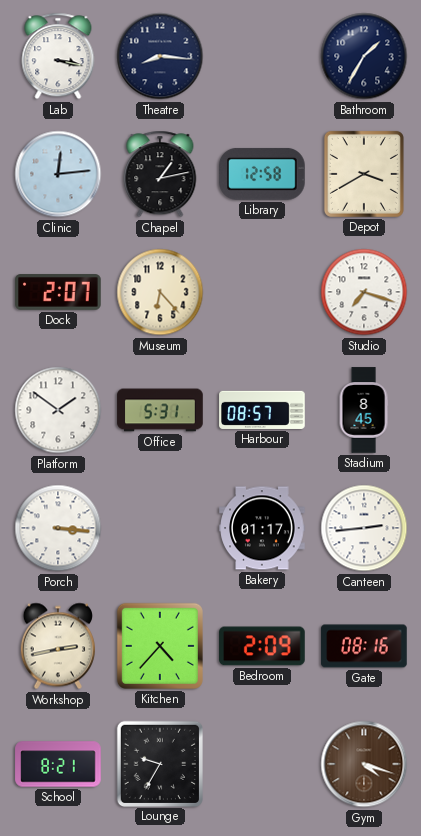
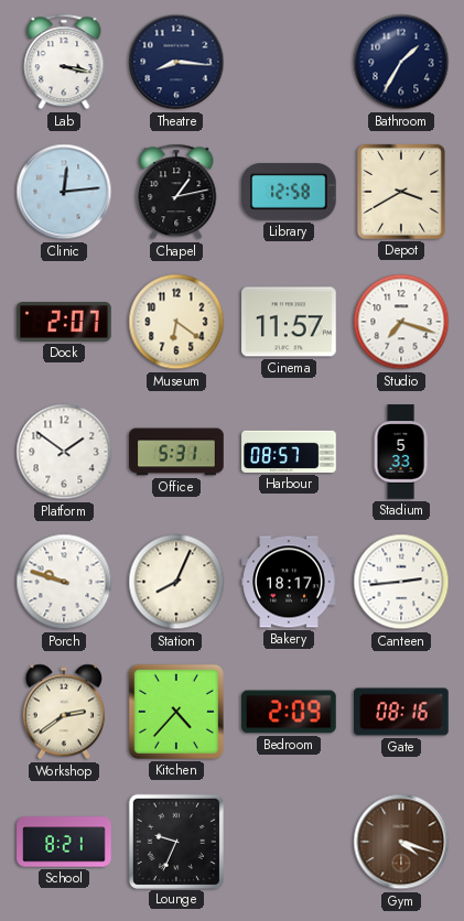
Museum: 6:23 -> 6:21
Cinema: none -> 11:57
Stadium: 8:45 -> 5:33
Porch: 3:16 -> 9:48
Station: none -> 8:04
Bakery: 01:17 -> 18:17
Workshop: 2:43 -> 2:39
Lounge: 9:35 -> 9:34
